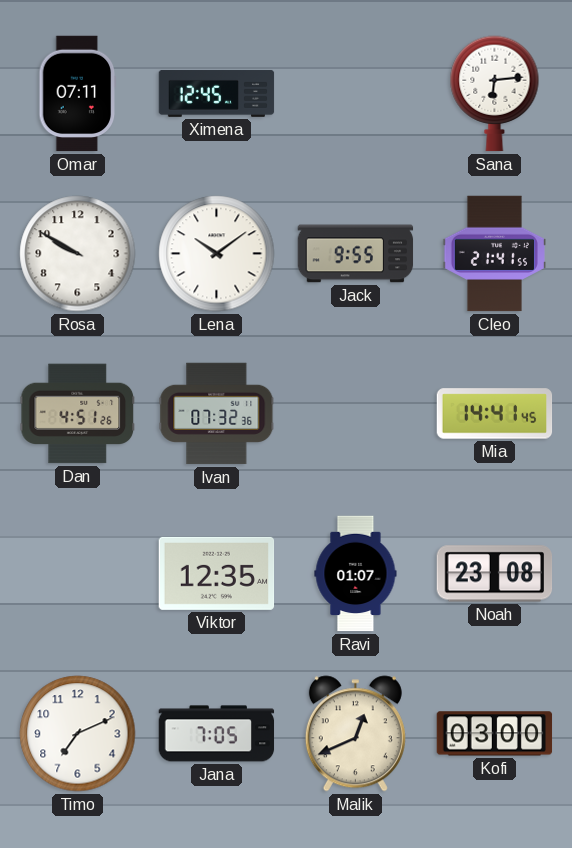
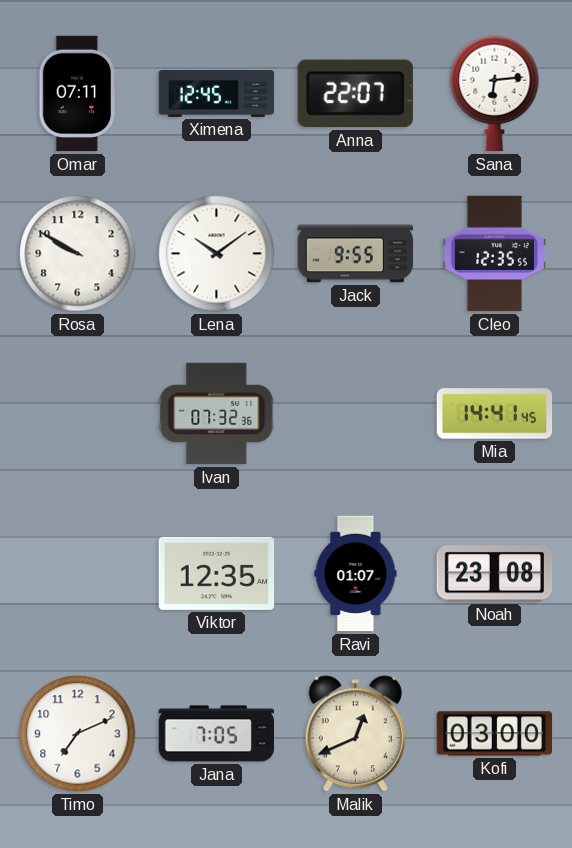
Anna: none -> 22:07
Cleo: 21:41 -> 12:35
Dan: 4:51 -> none
